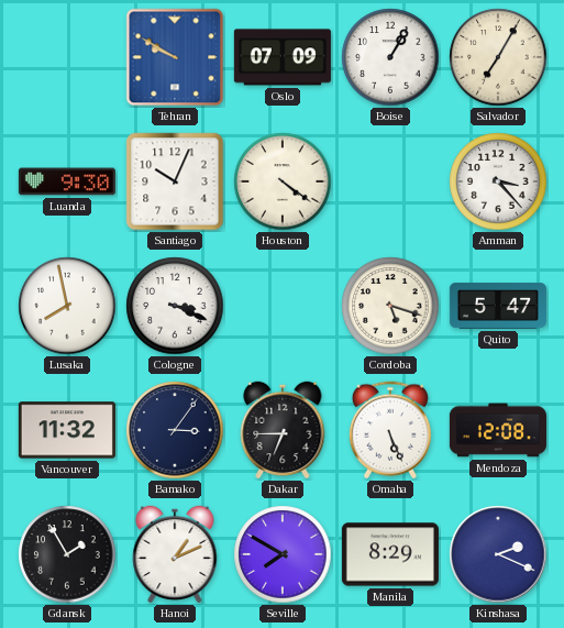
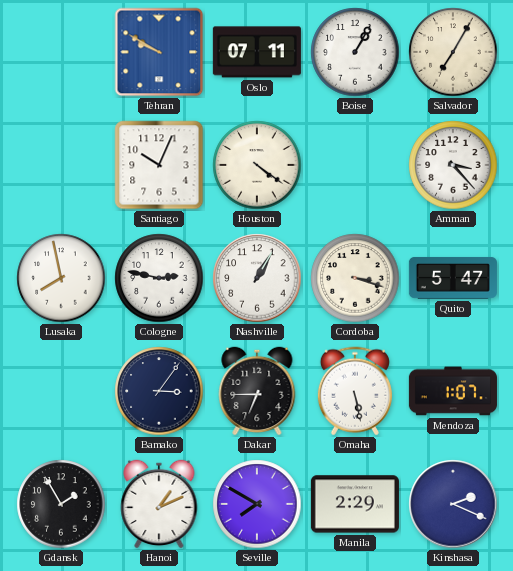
Oslo: 07:09 -> 07:11
Luanda: 9:30 -> none
Cologne: 3:19 -> 2:47
Nashville: none -> 1:05
Cordoba: 5:18 -> 3:18
Vancouver: 11:32 -> none
Omaha: 5:26 -> 5:28
Mendoza: 12:08 -> 1:07
Manila: 8:29 -> 2:29
